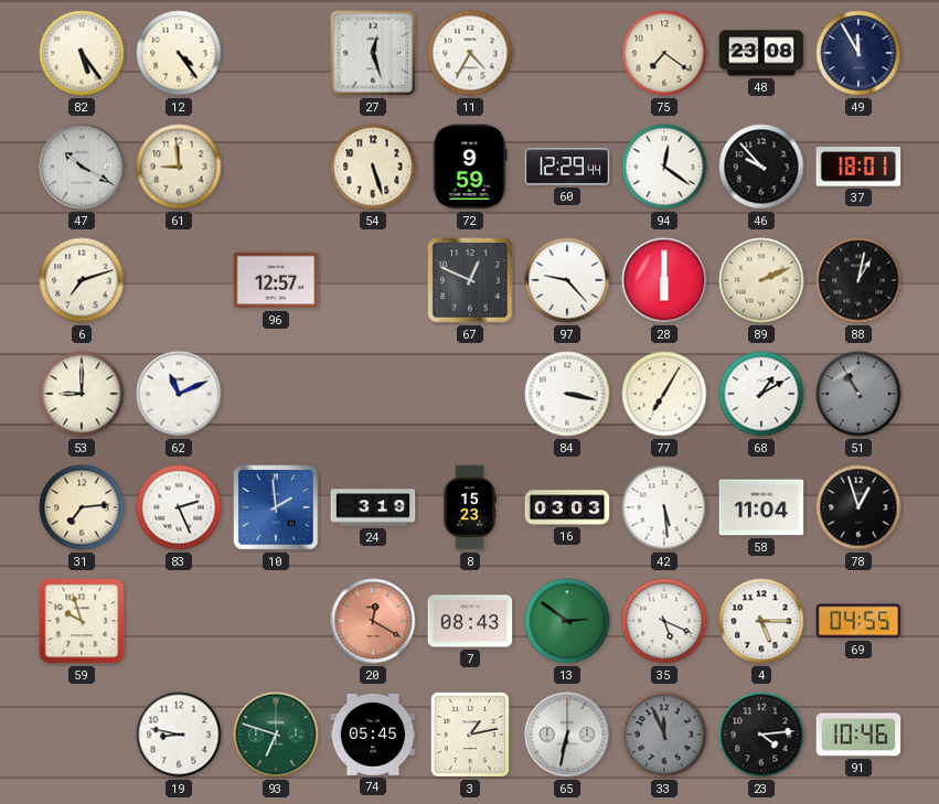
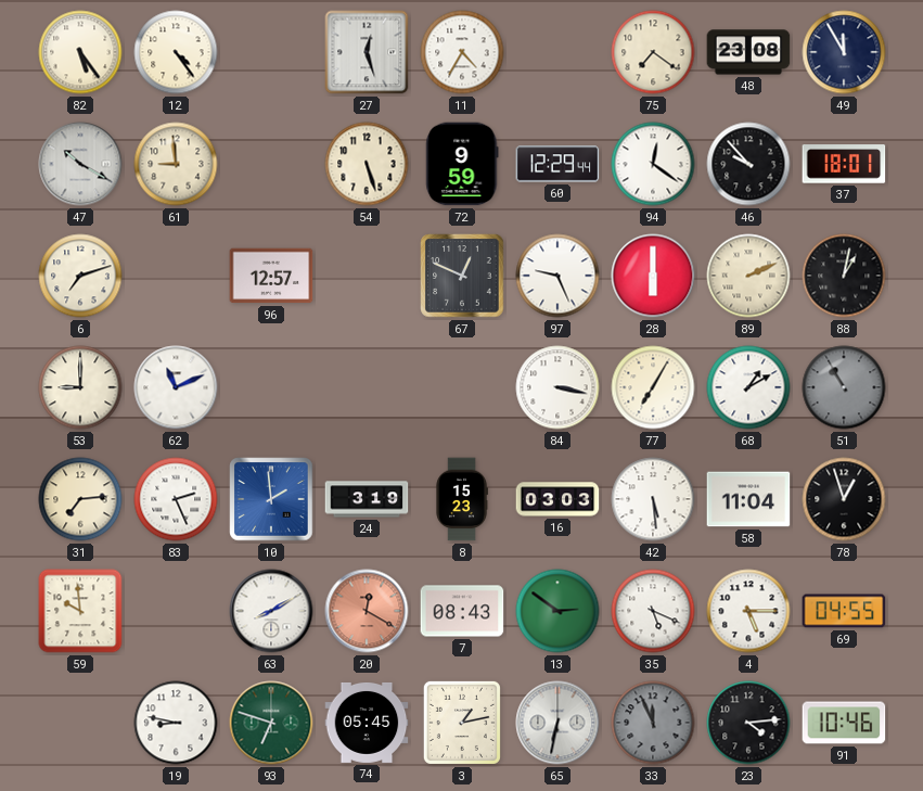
97: 9:23 -> 9:26
59: 9:57 -> 9:59
63: none -> 8:10
